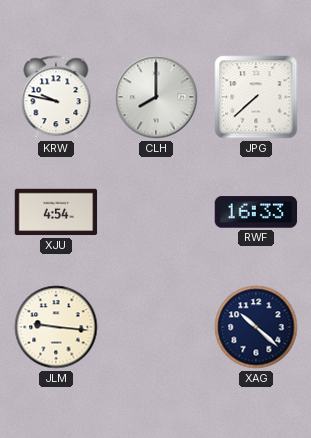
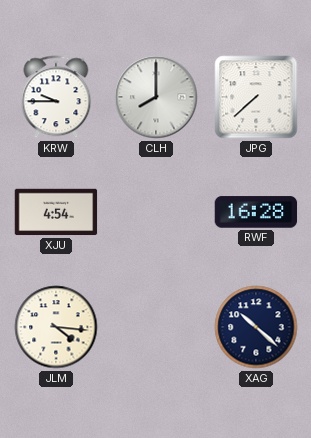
KRW: 9:47 -> 9:45
RWF: 16:33 -> 16:28
JLM: 9:16 -> 4:16
